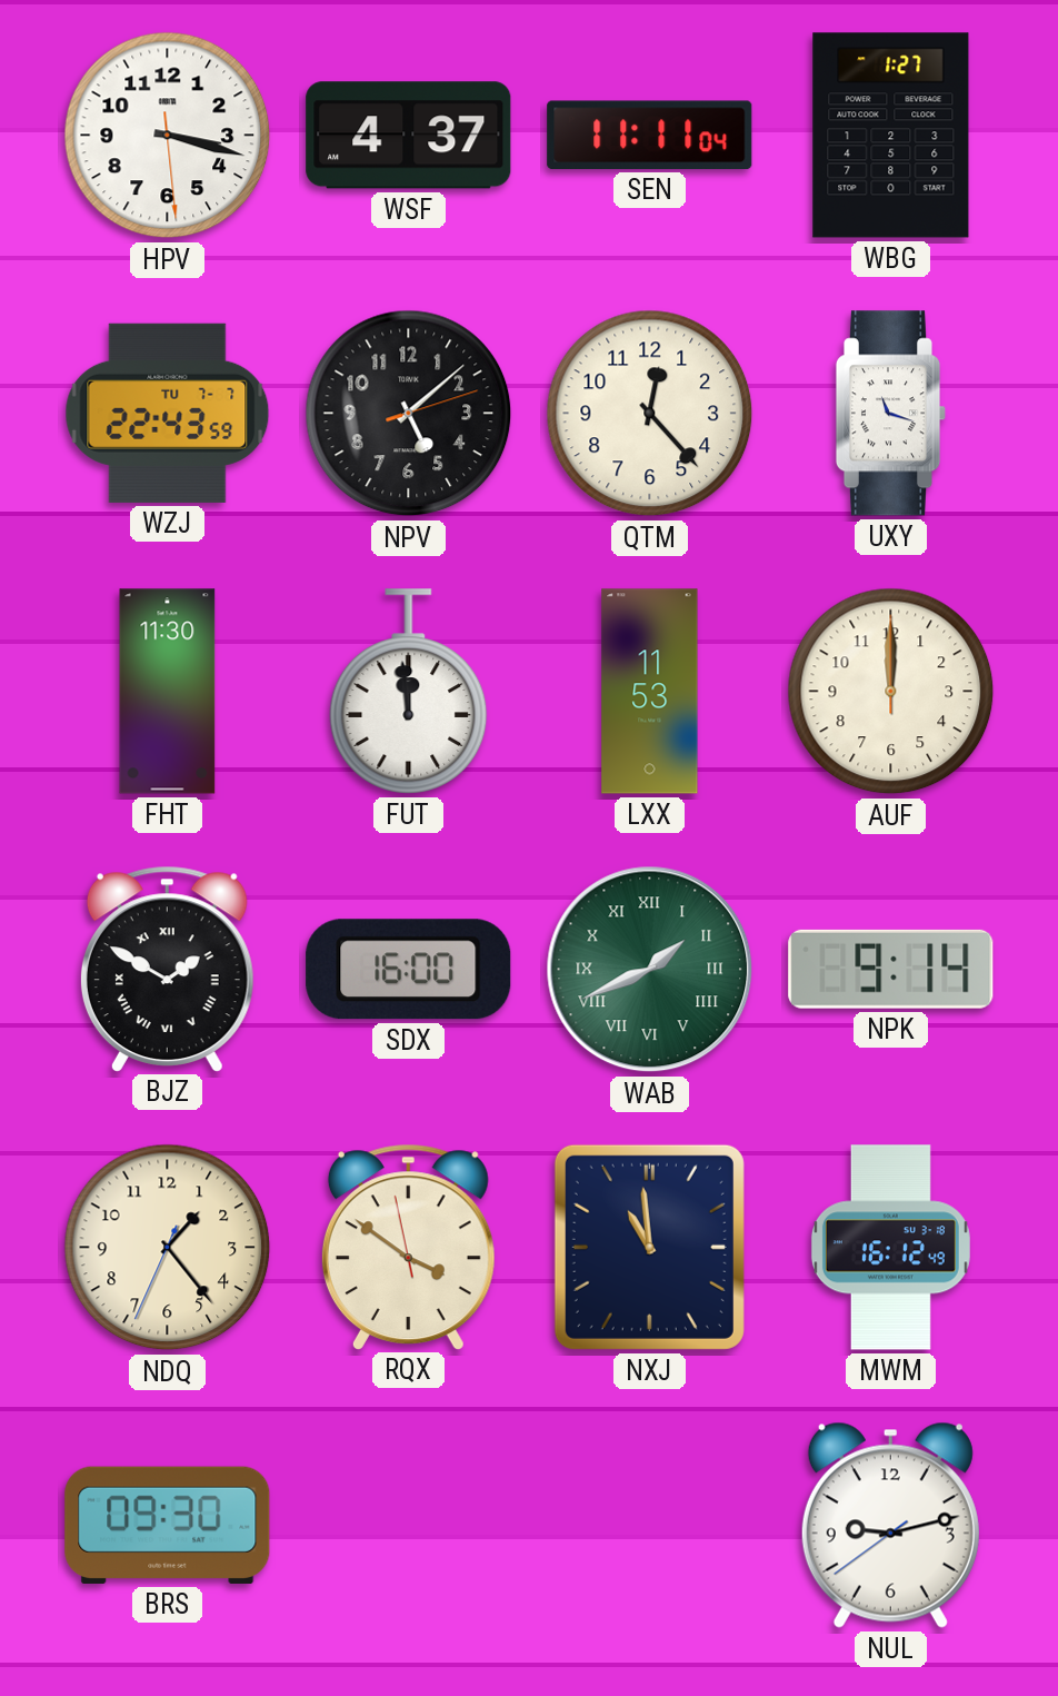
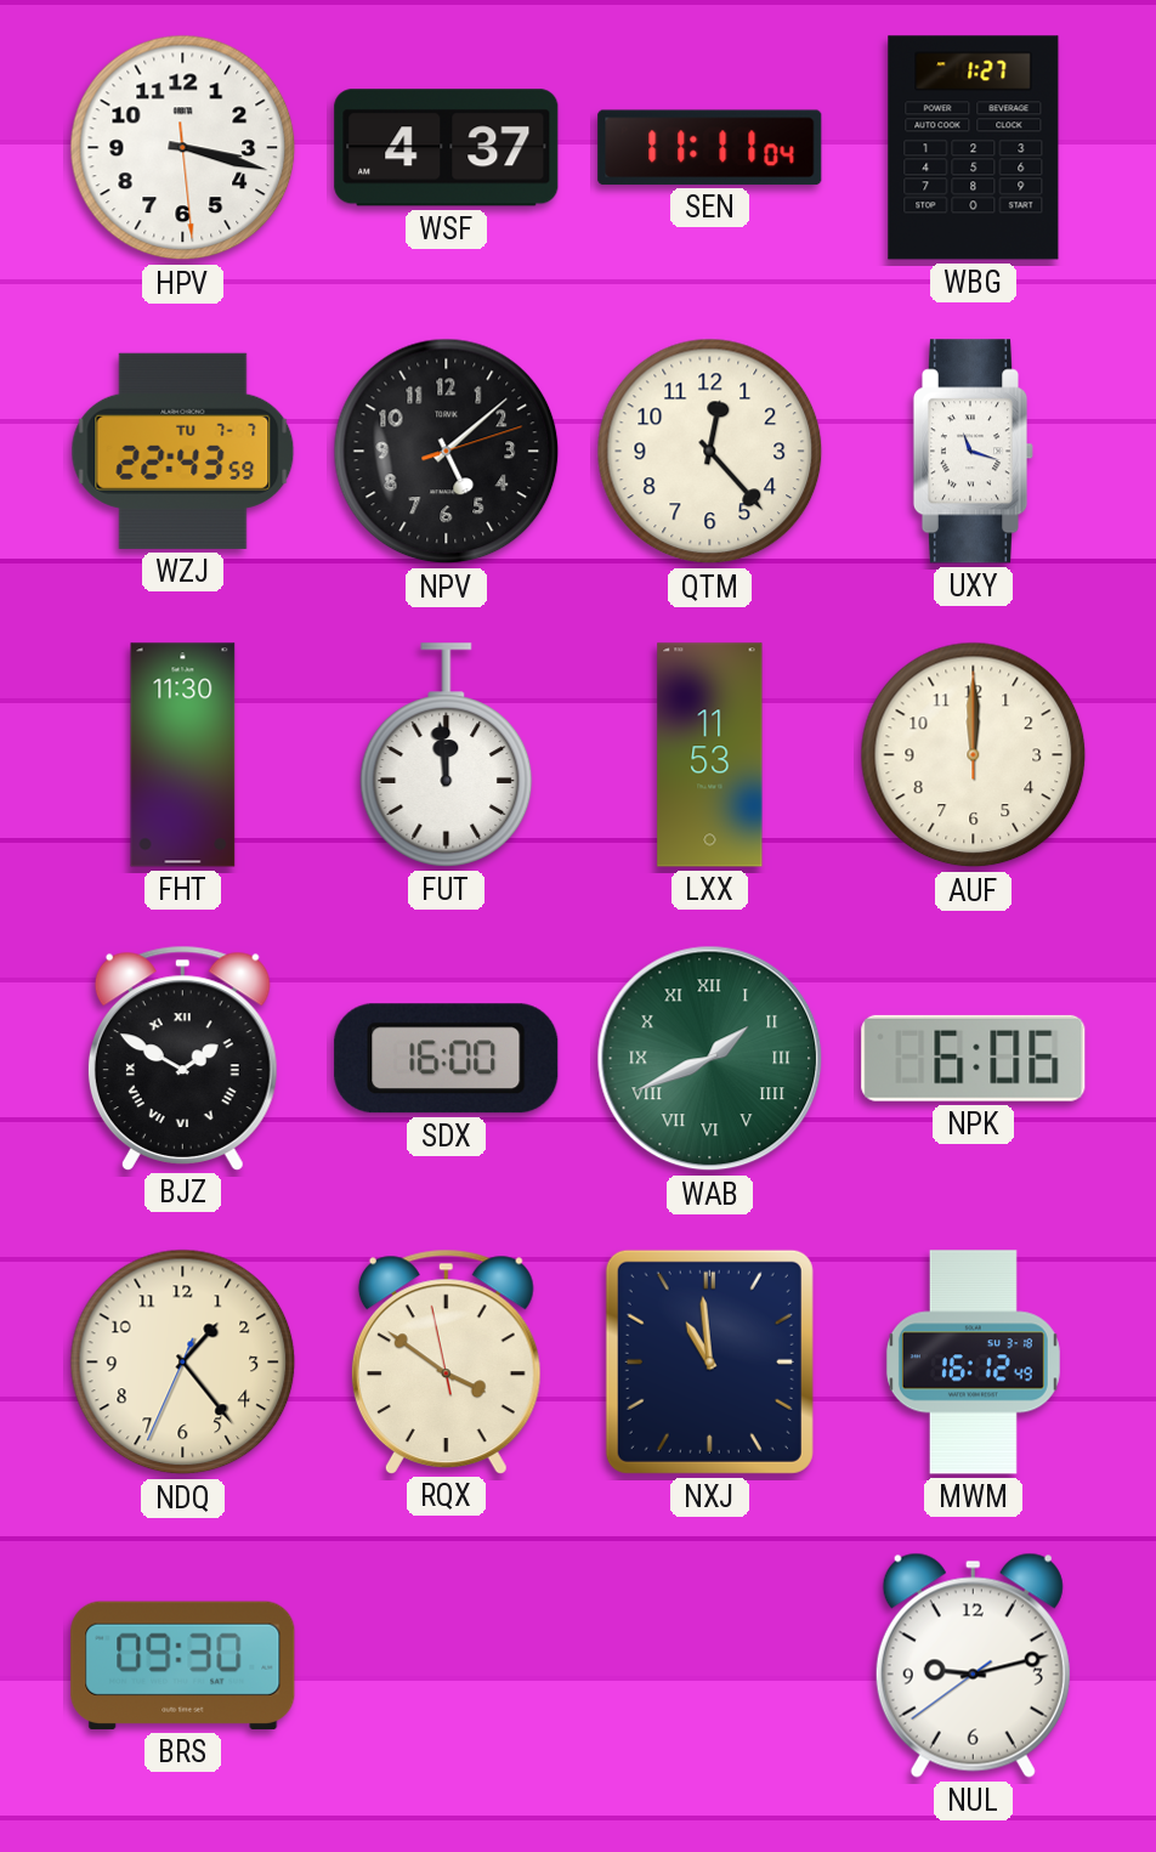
NPK: 9:14 -> 6:06
